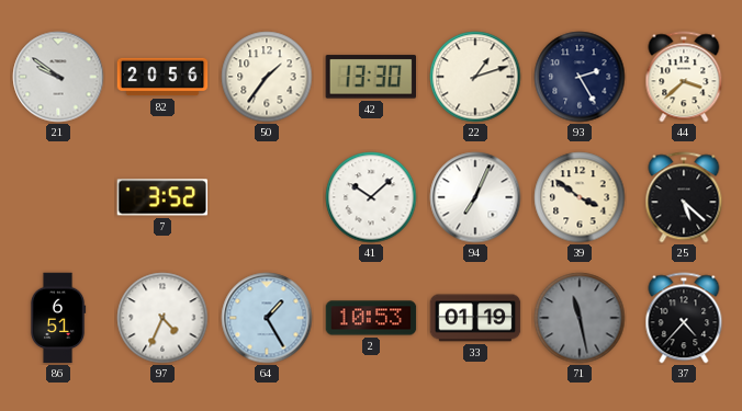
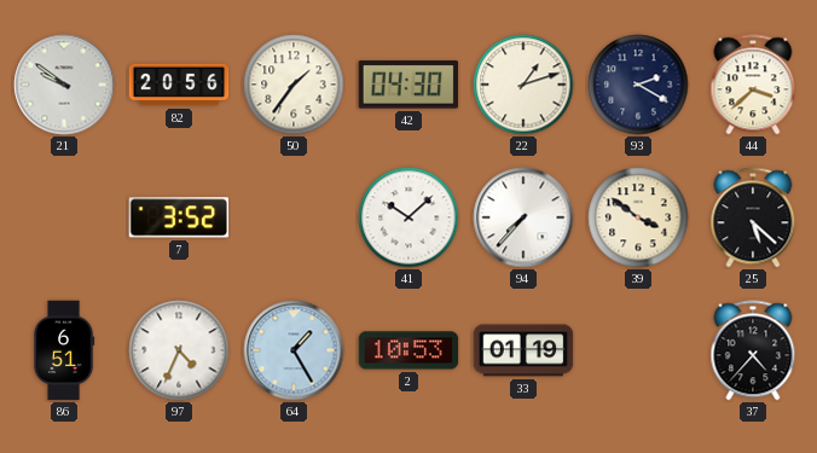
42: 13:30 -> 04:30
93: 2:25 -> 2:20
94: 7:04 -> 7:37
71: 11:28 -> none
